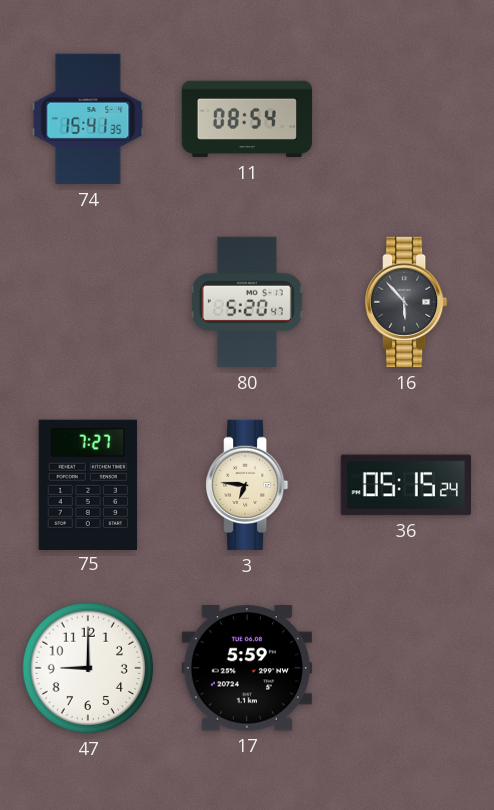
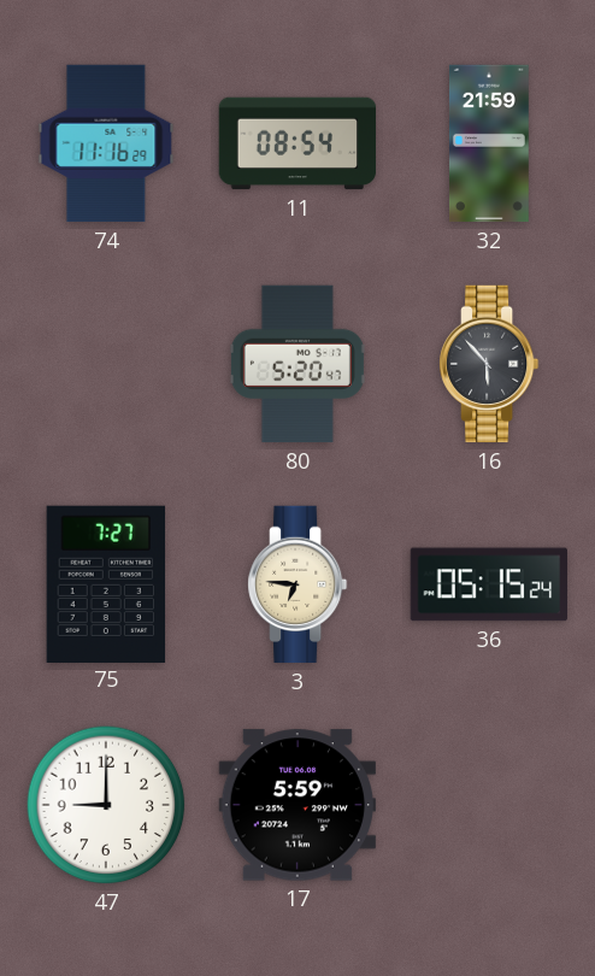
74: 15:41 -> 11:16
32: none -> 21:59
